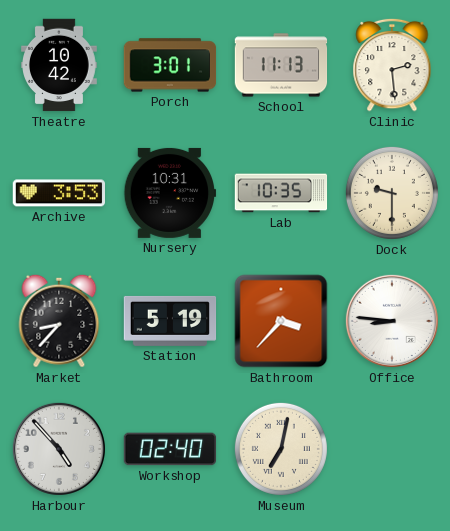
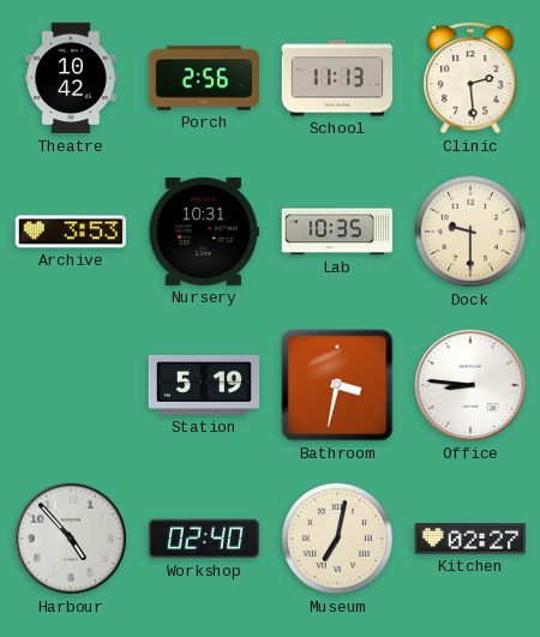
Porch: 3:01 -> 2:56
Market: 8:37 -> none
Bathroom: 3:37 -> 3:32
Kitchen: none -> 02:27
